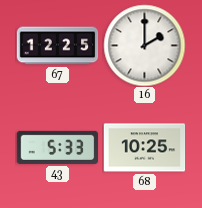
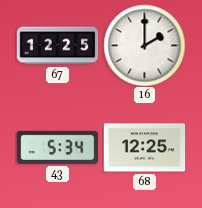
43: 5:33 -> 5:34
68: 10:25 -> 12:25
